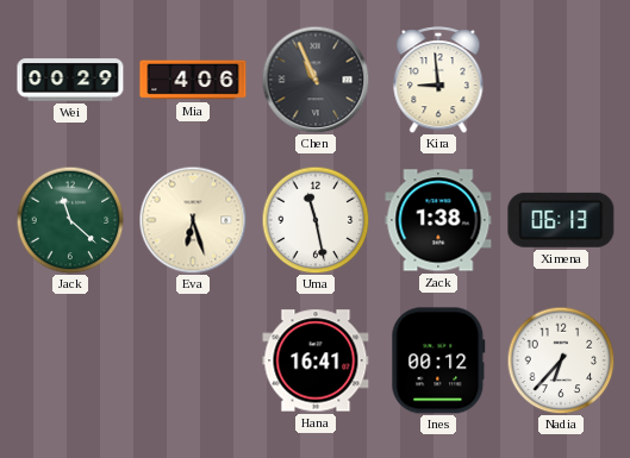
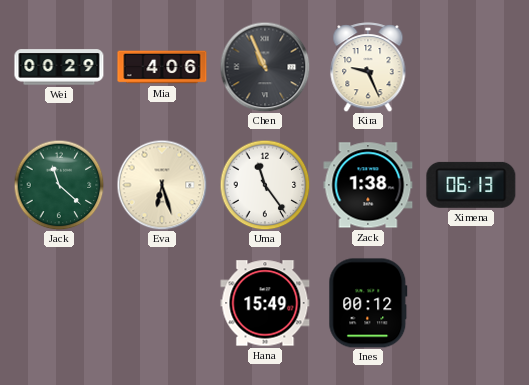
Kira: 8:59 -> 9:26
Uma: 11:28 -> 11:24
Hana: 16:41 -> 15:49
Nadia: 6:37 -> none
